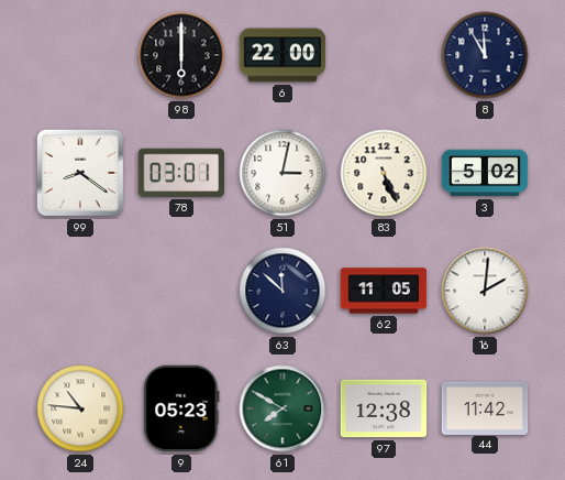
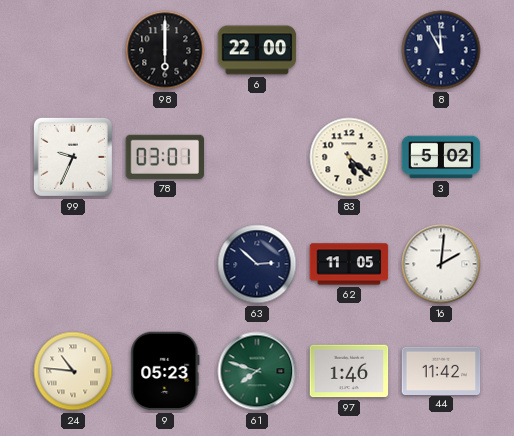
99: 8:21 -> 9:34
51: 3:02 -> none
83: 5:26 -> 5:22
63: 11:52 -> 2:52
61: 7:50 -> 7:48
97: 12:38 -> 1:46
